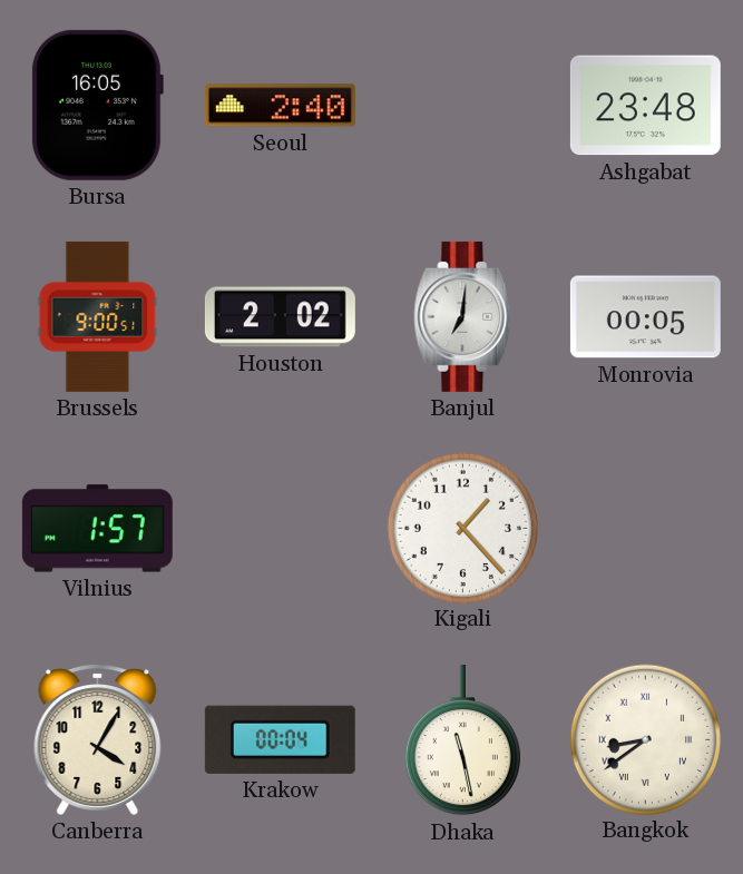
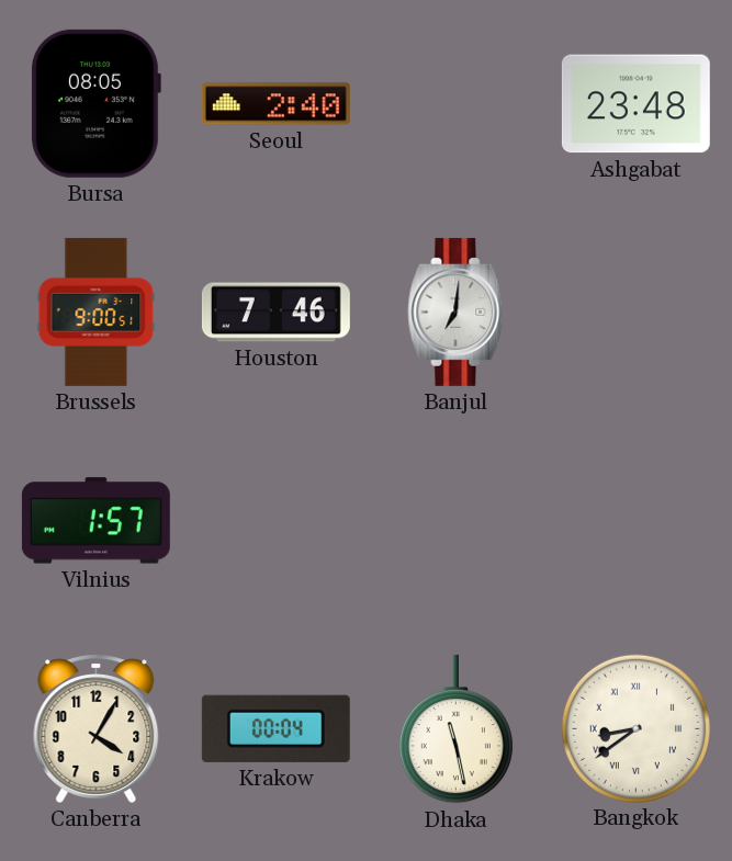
Bursa: 16:05 -> 08:05
Houston: 2:02 -> 7:46
Monrovia: 00:05 -> none
Kigali: 1:23 -> none
